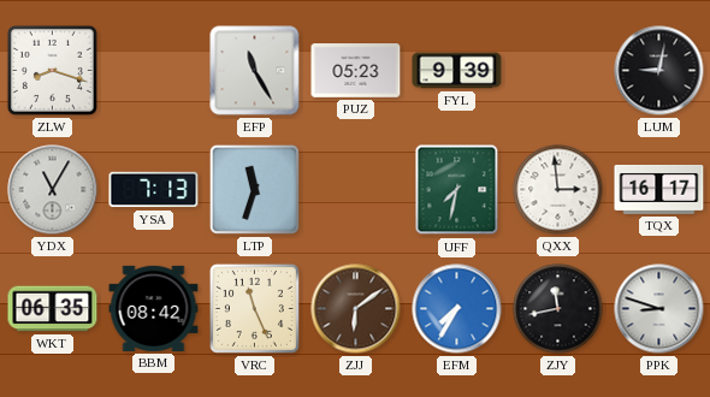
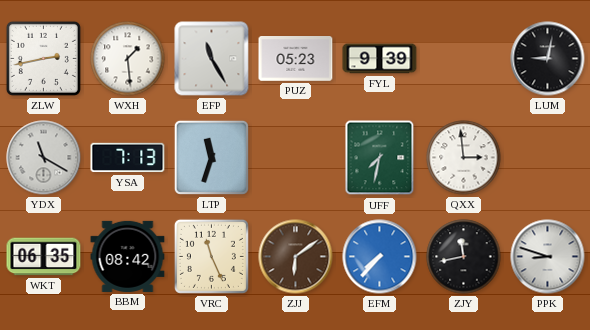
ZLW: 8:18 -> 2:43
WXH: none -> 1:29
YDX: 11:05 -> 11:20
TQX: 16:17 -> none
EFM: 7:35 -> 7:37
